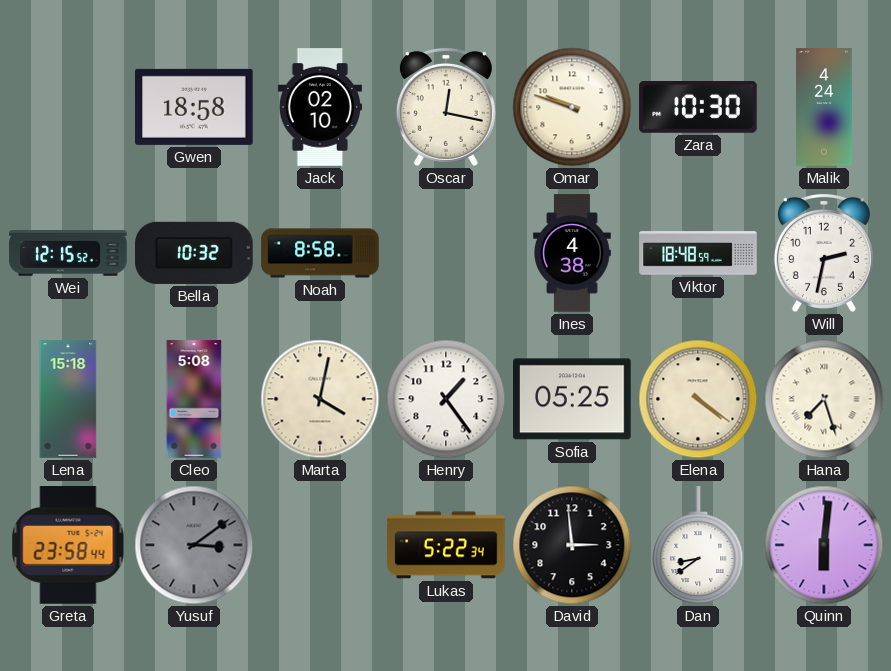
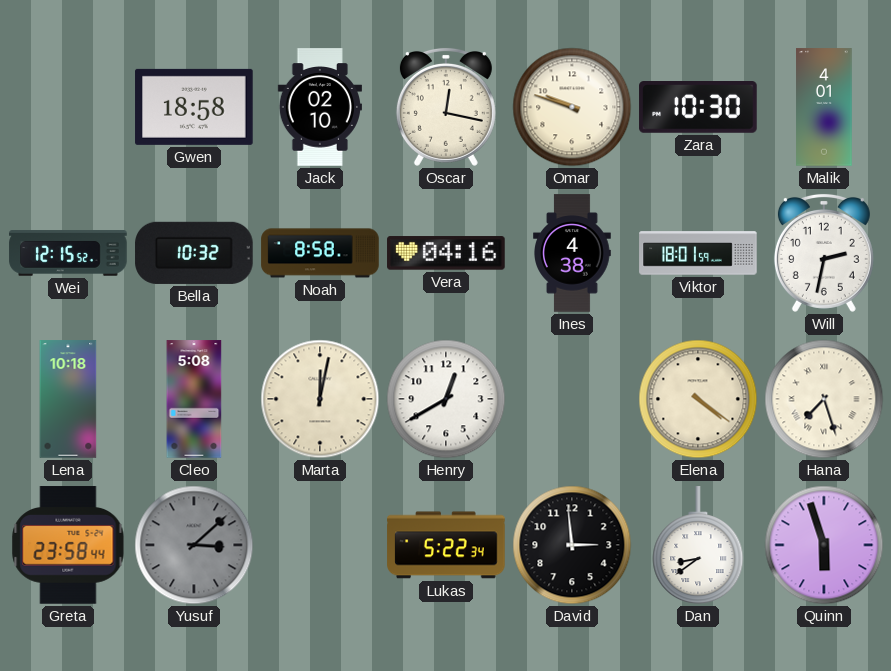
Malik: 4:24 -> 4:01
Vera: none -> 04:16
Viktor: 18:48 -> 18:01
Lena: 15:18 -> 10:18
Marta: 4:02 -> 12:02
Henry: 1:24 -> 12:40
Sofia: 05:25 -> none
Yusuf: 3:09 -> 3:08
Quinn: 6:01 -> 5:57
